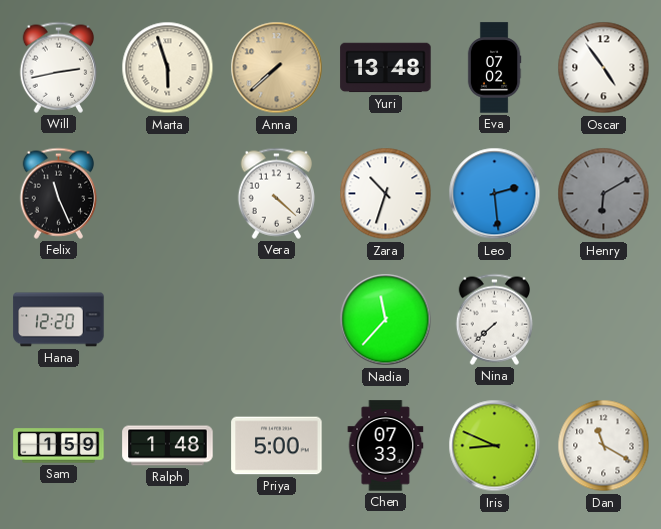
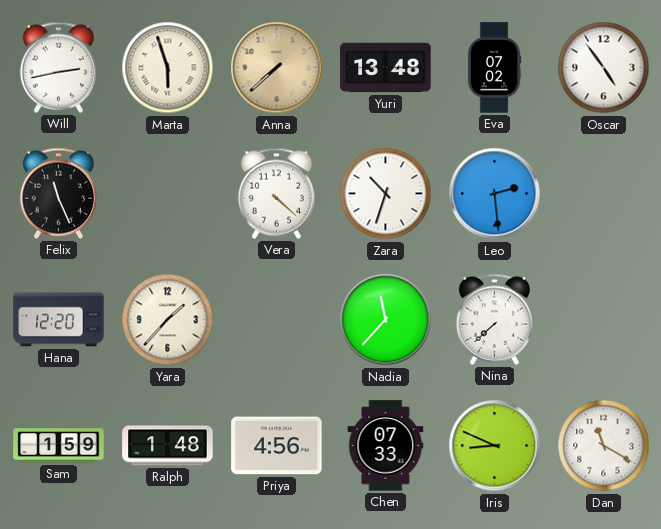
Henry: 6:10 -> none
Yara: none -> 1:37
Priya: 5:00 -> 4:56
